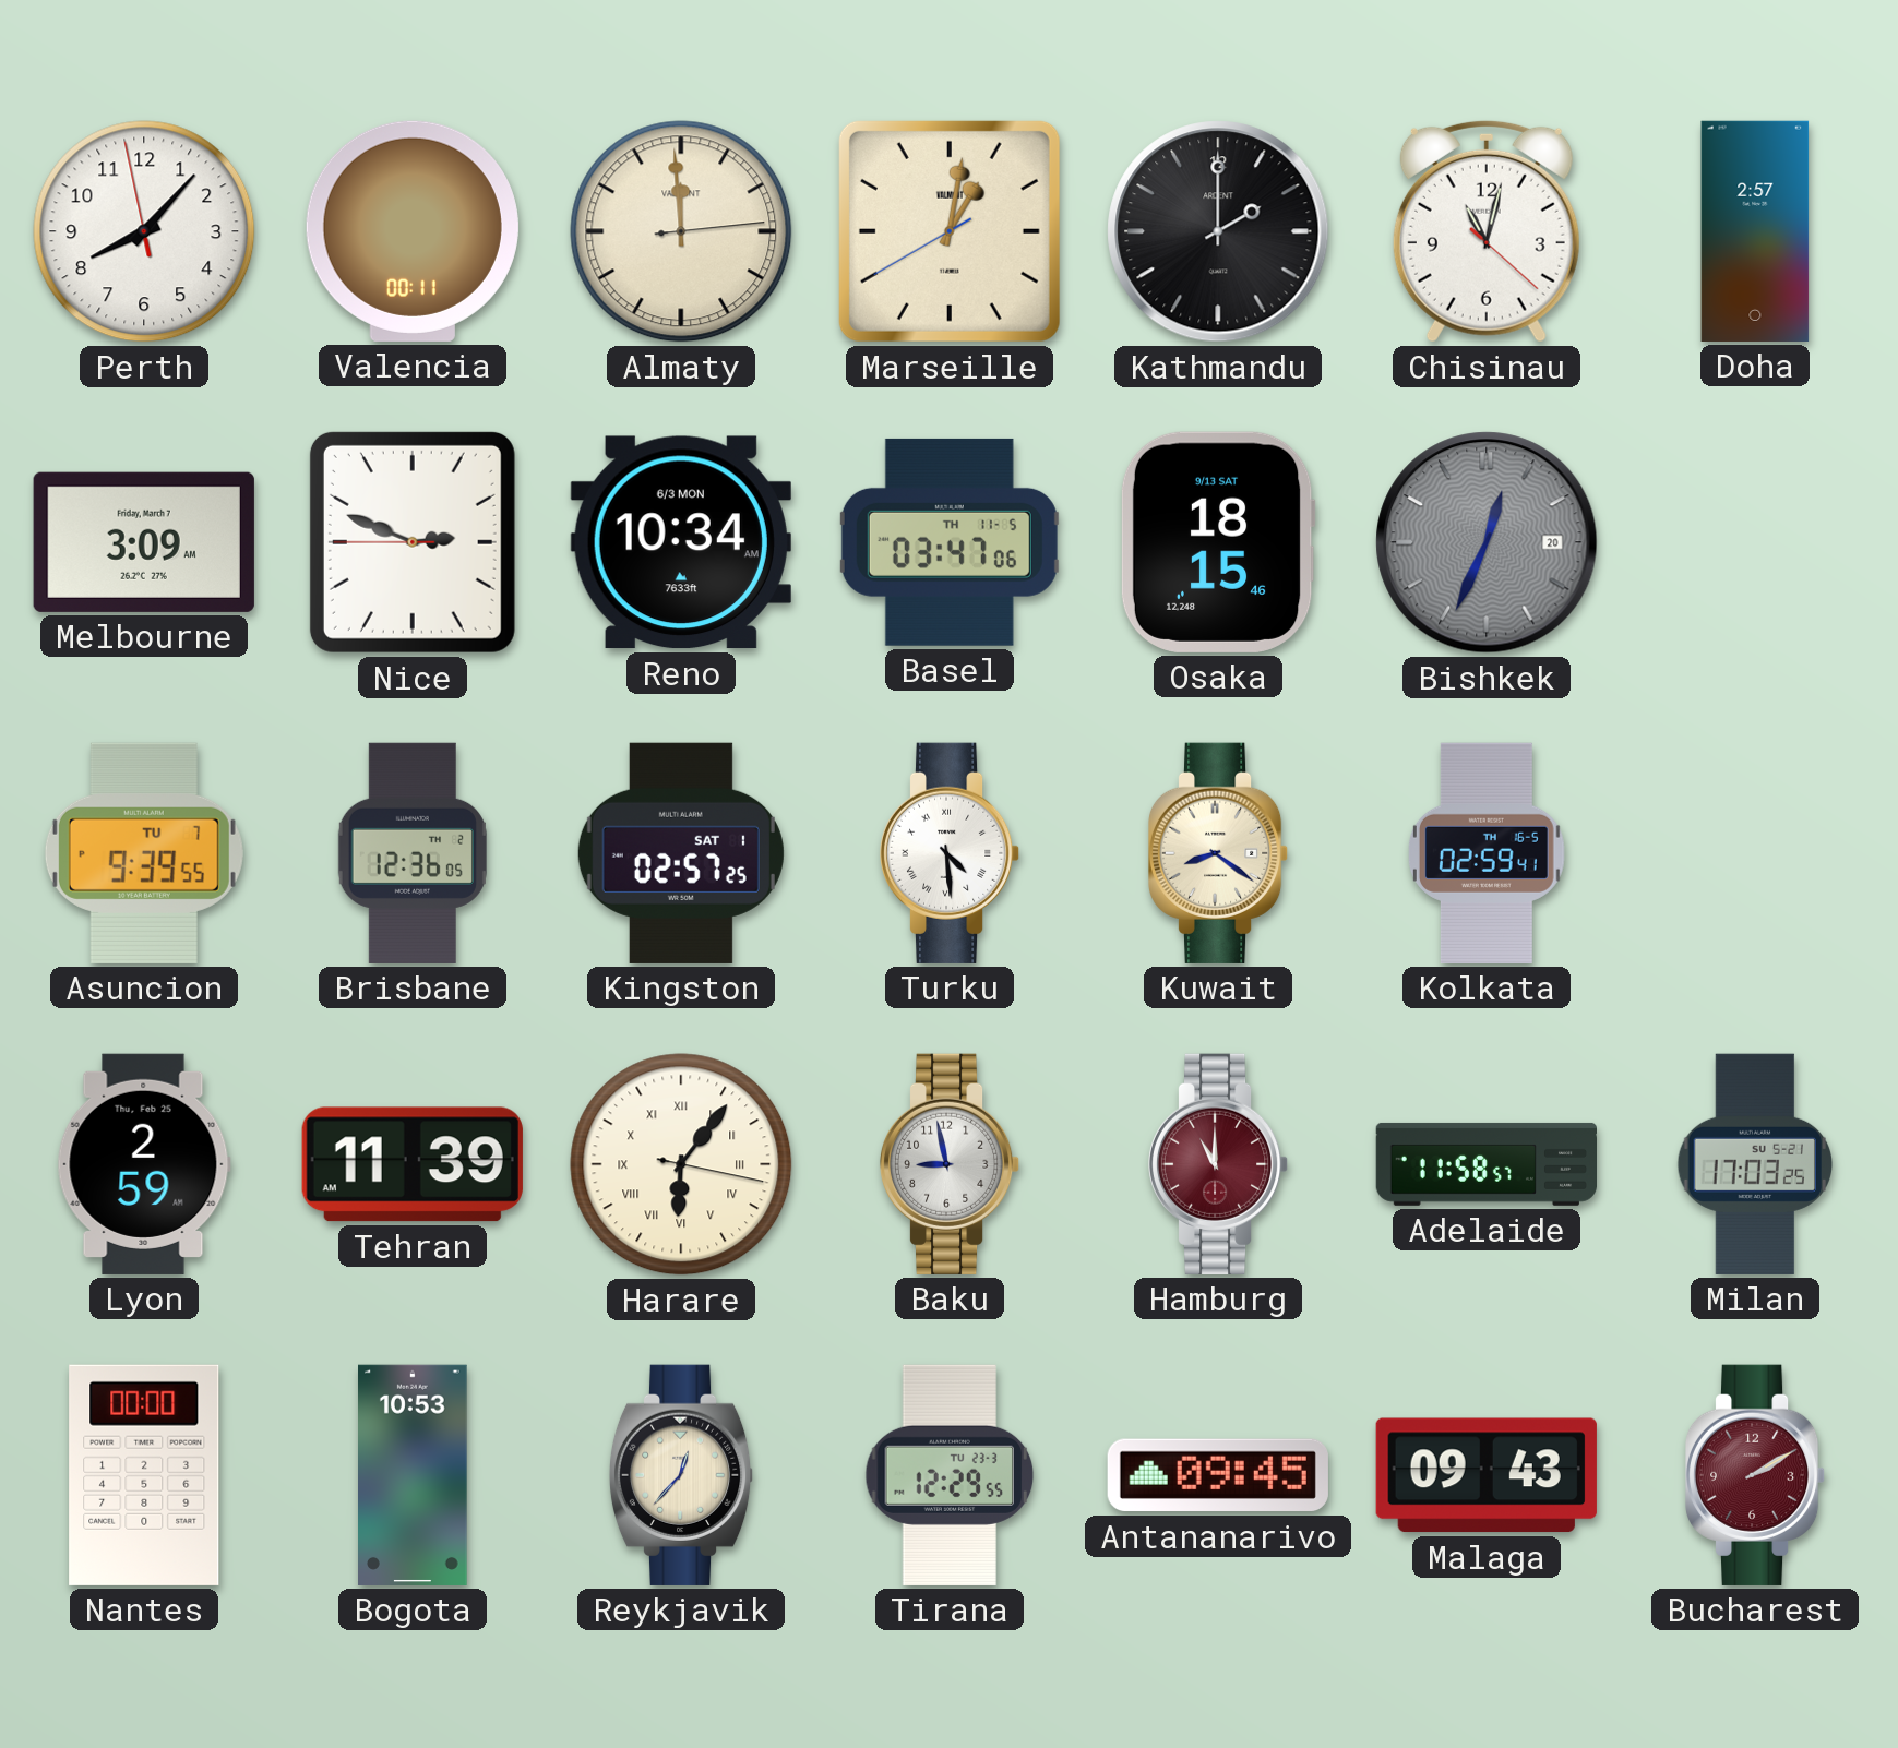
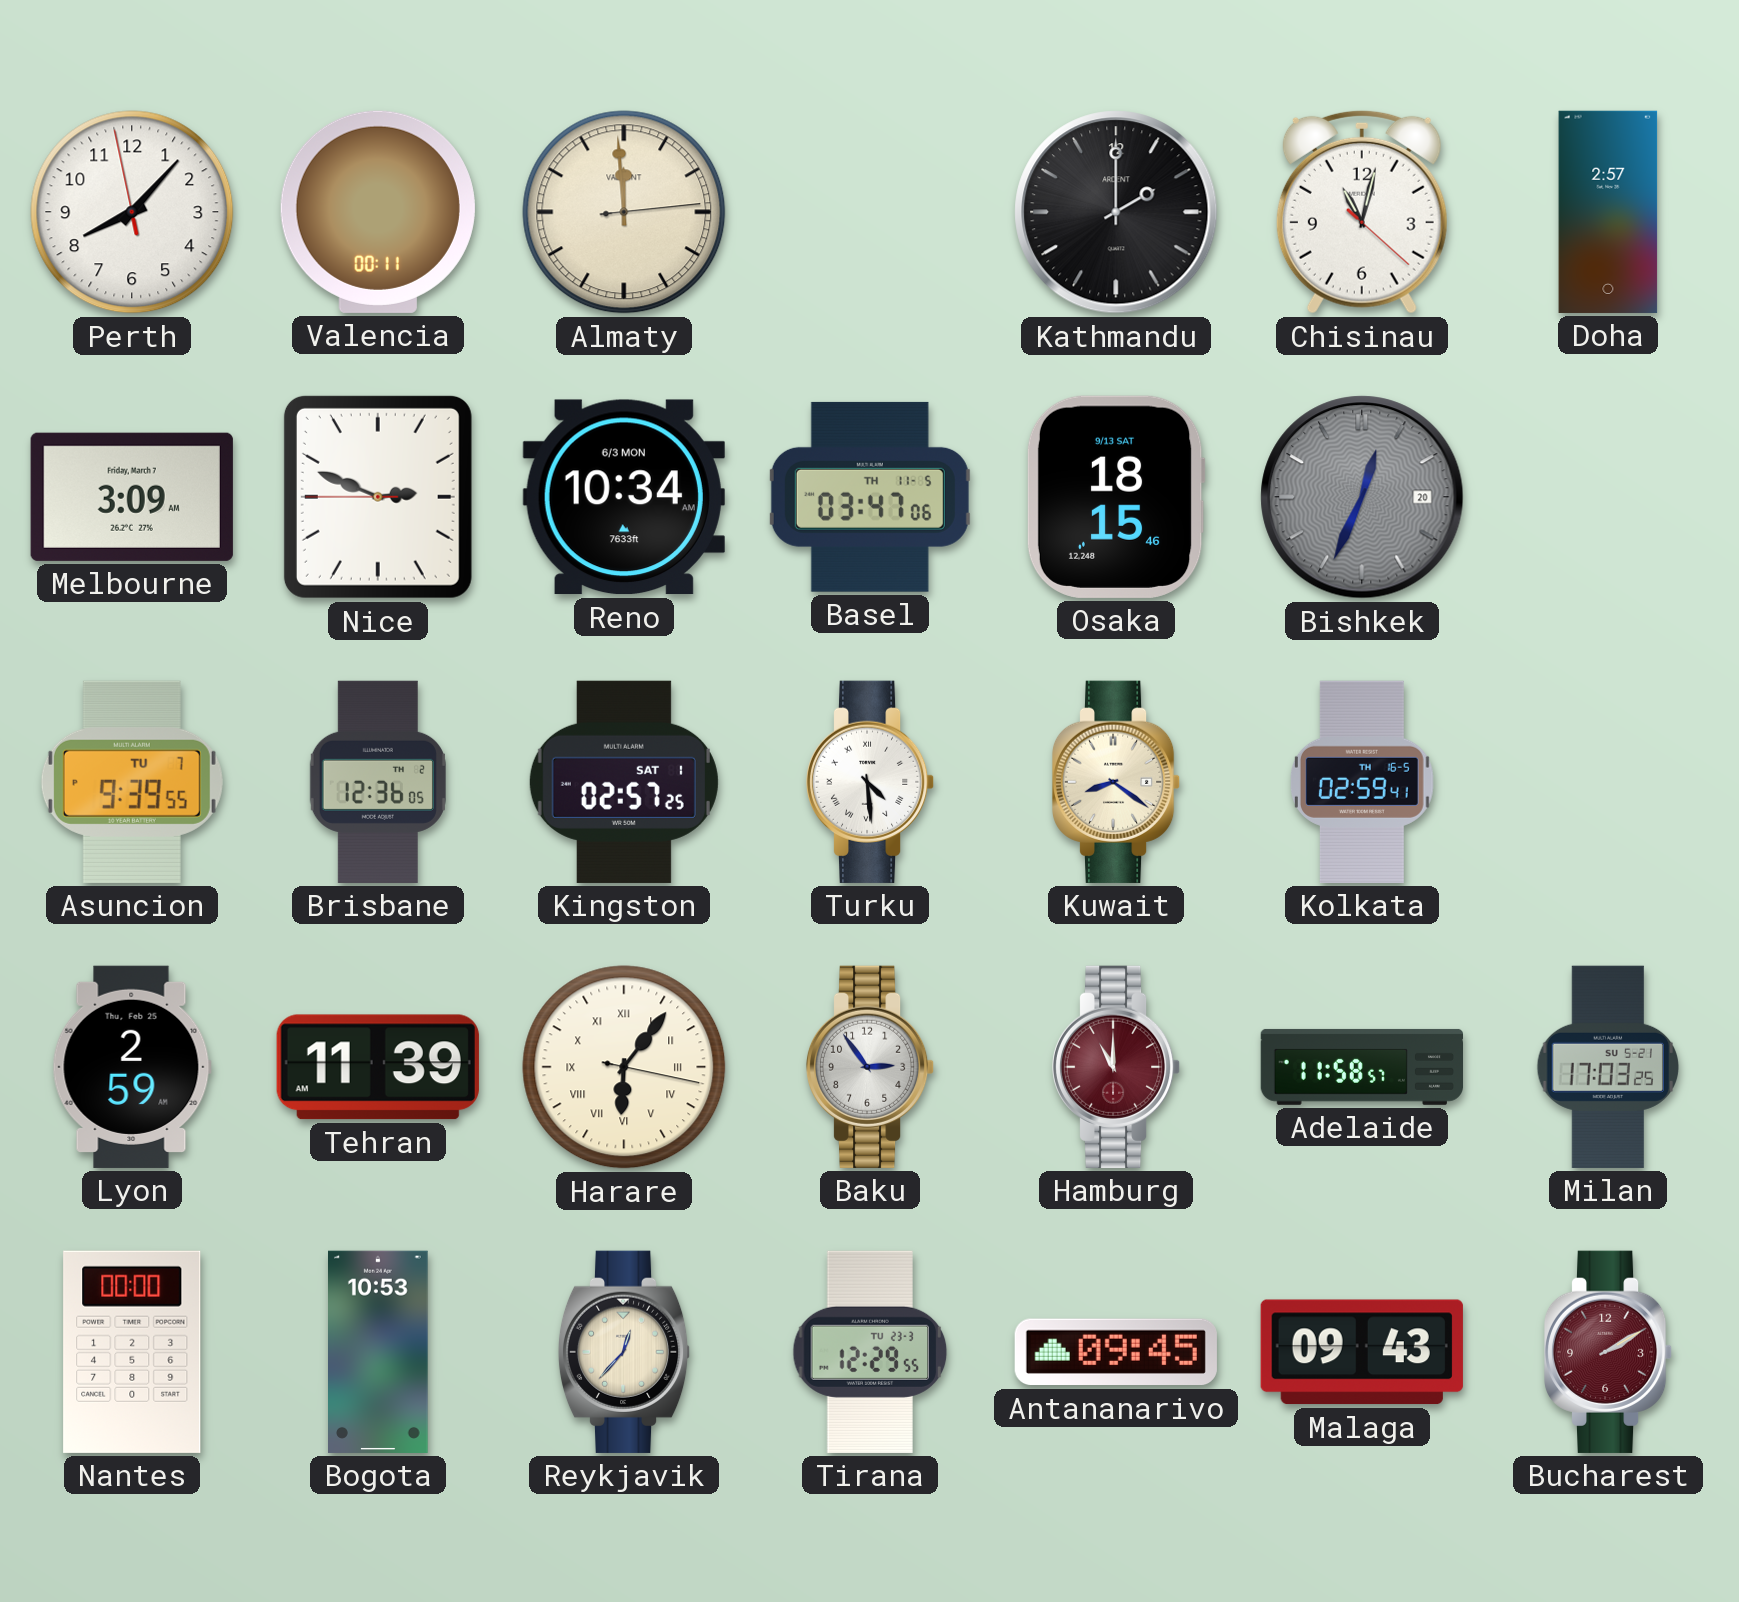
Marseille: 1:01 -> none
Baku: 8:58 -> 2:54
